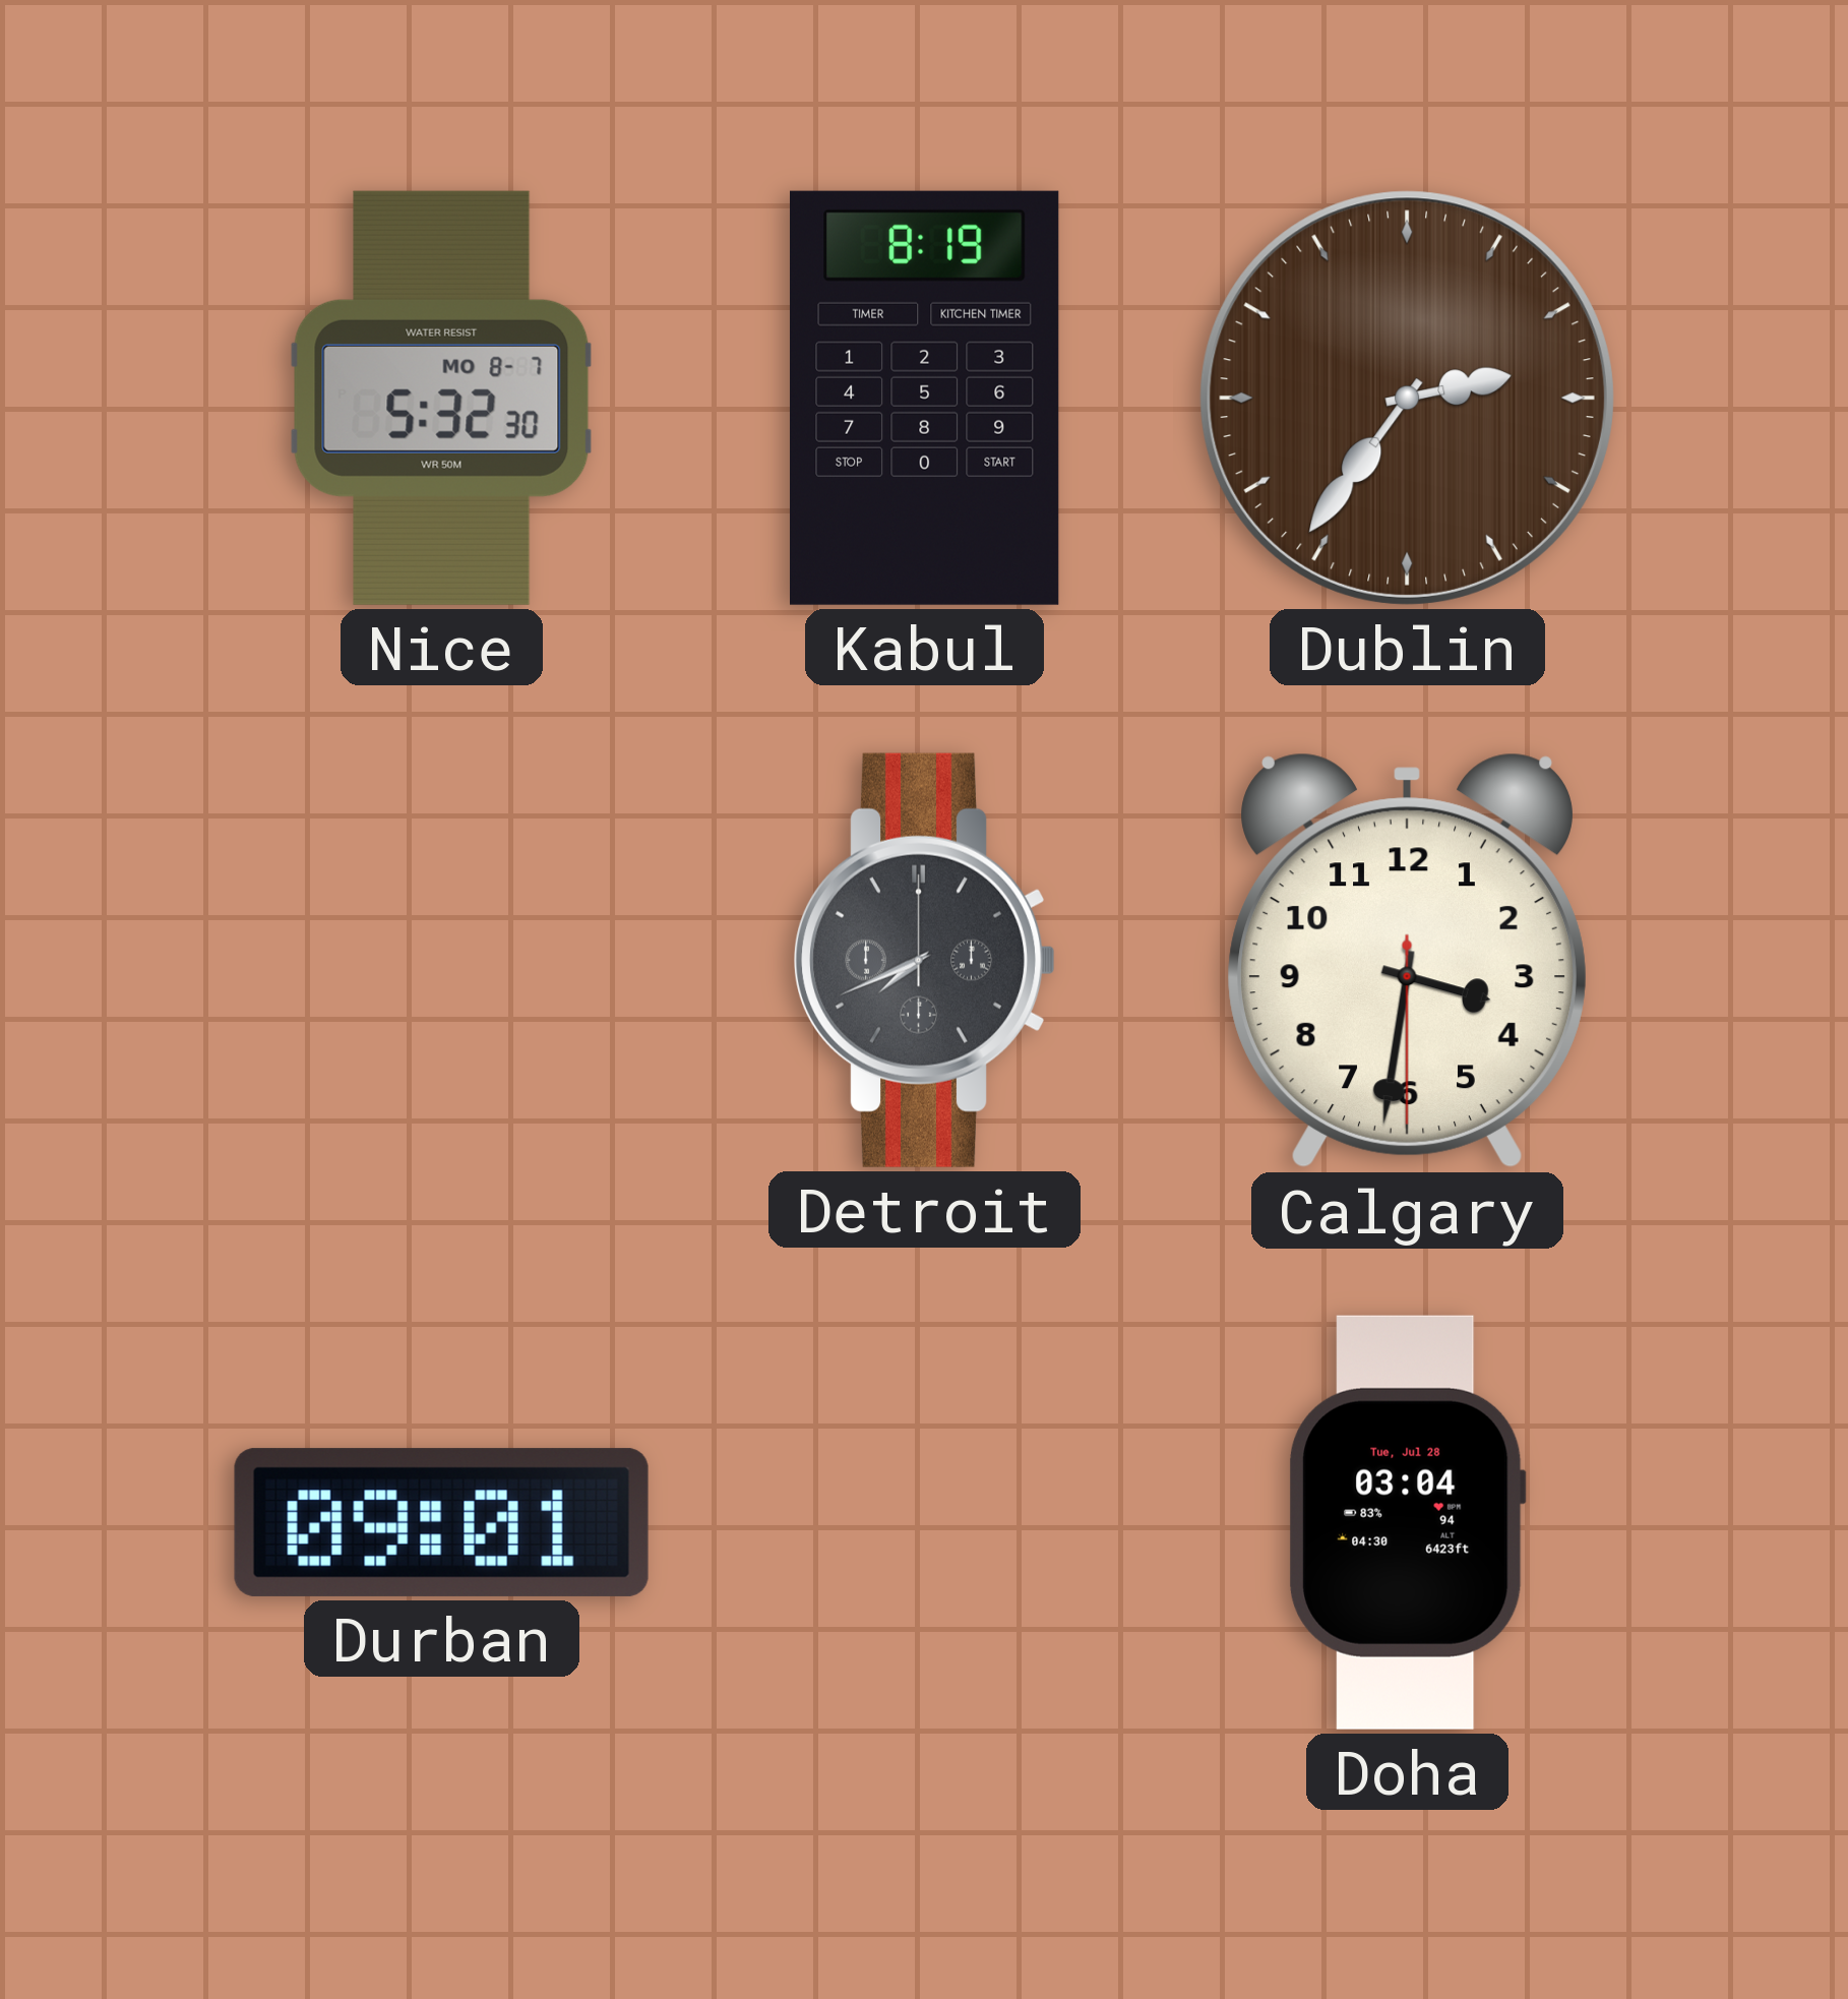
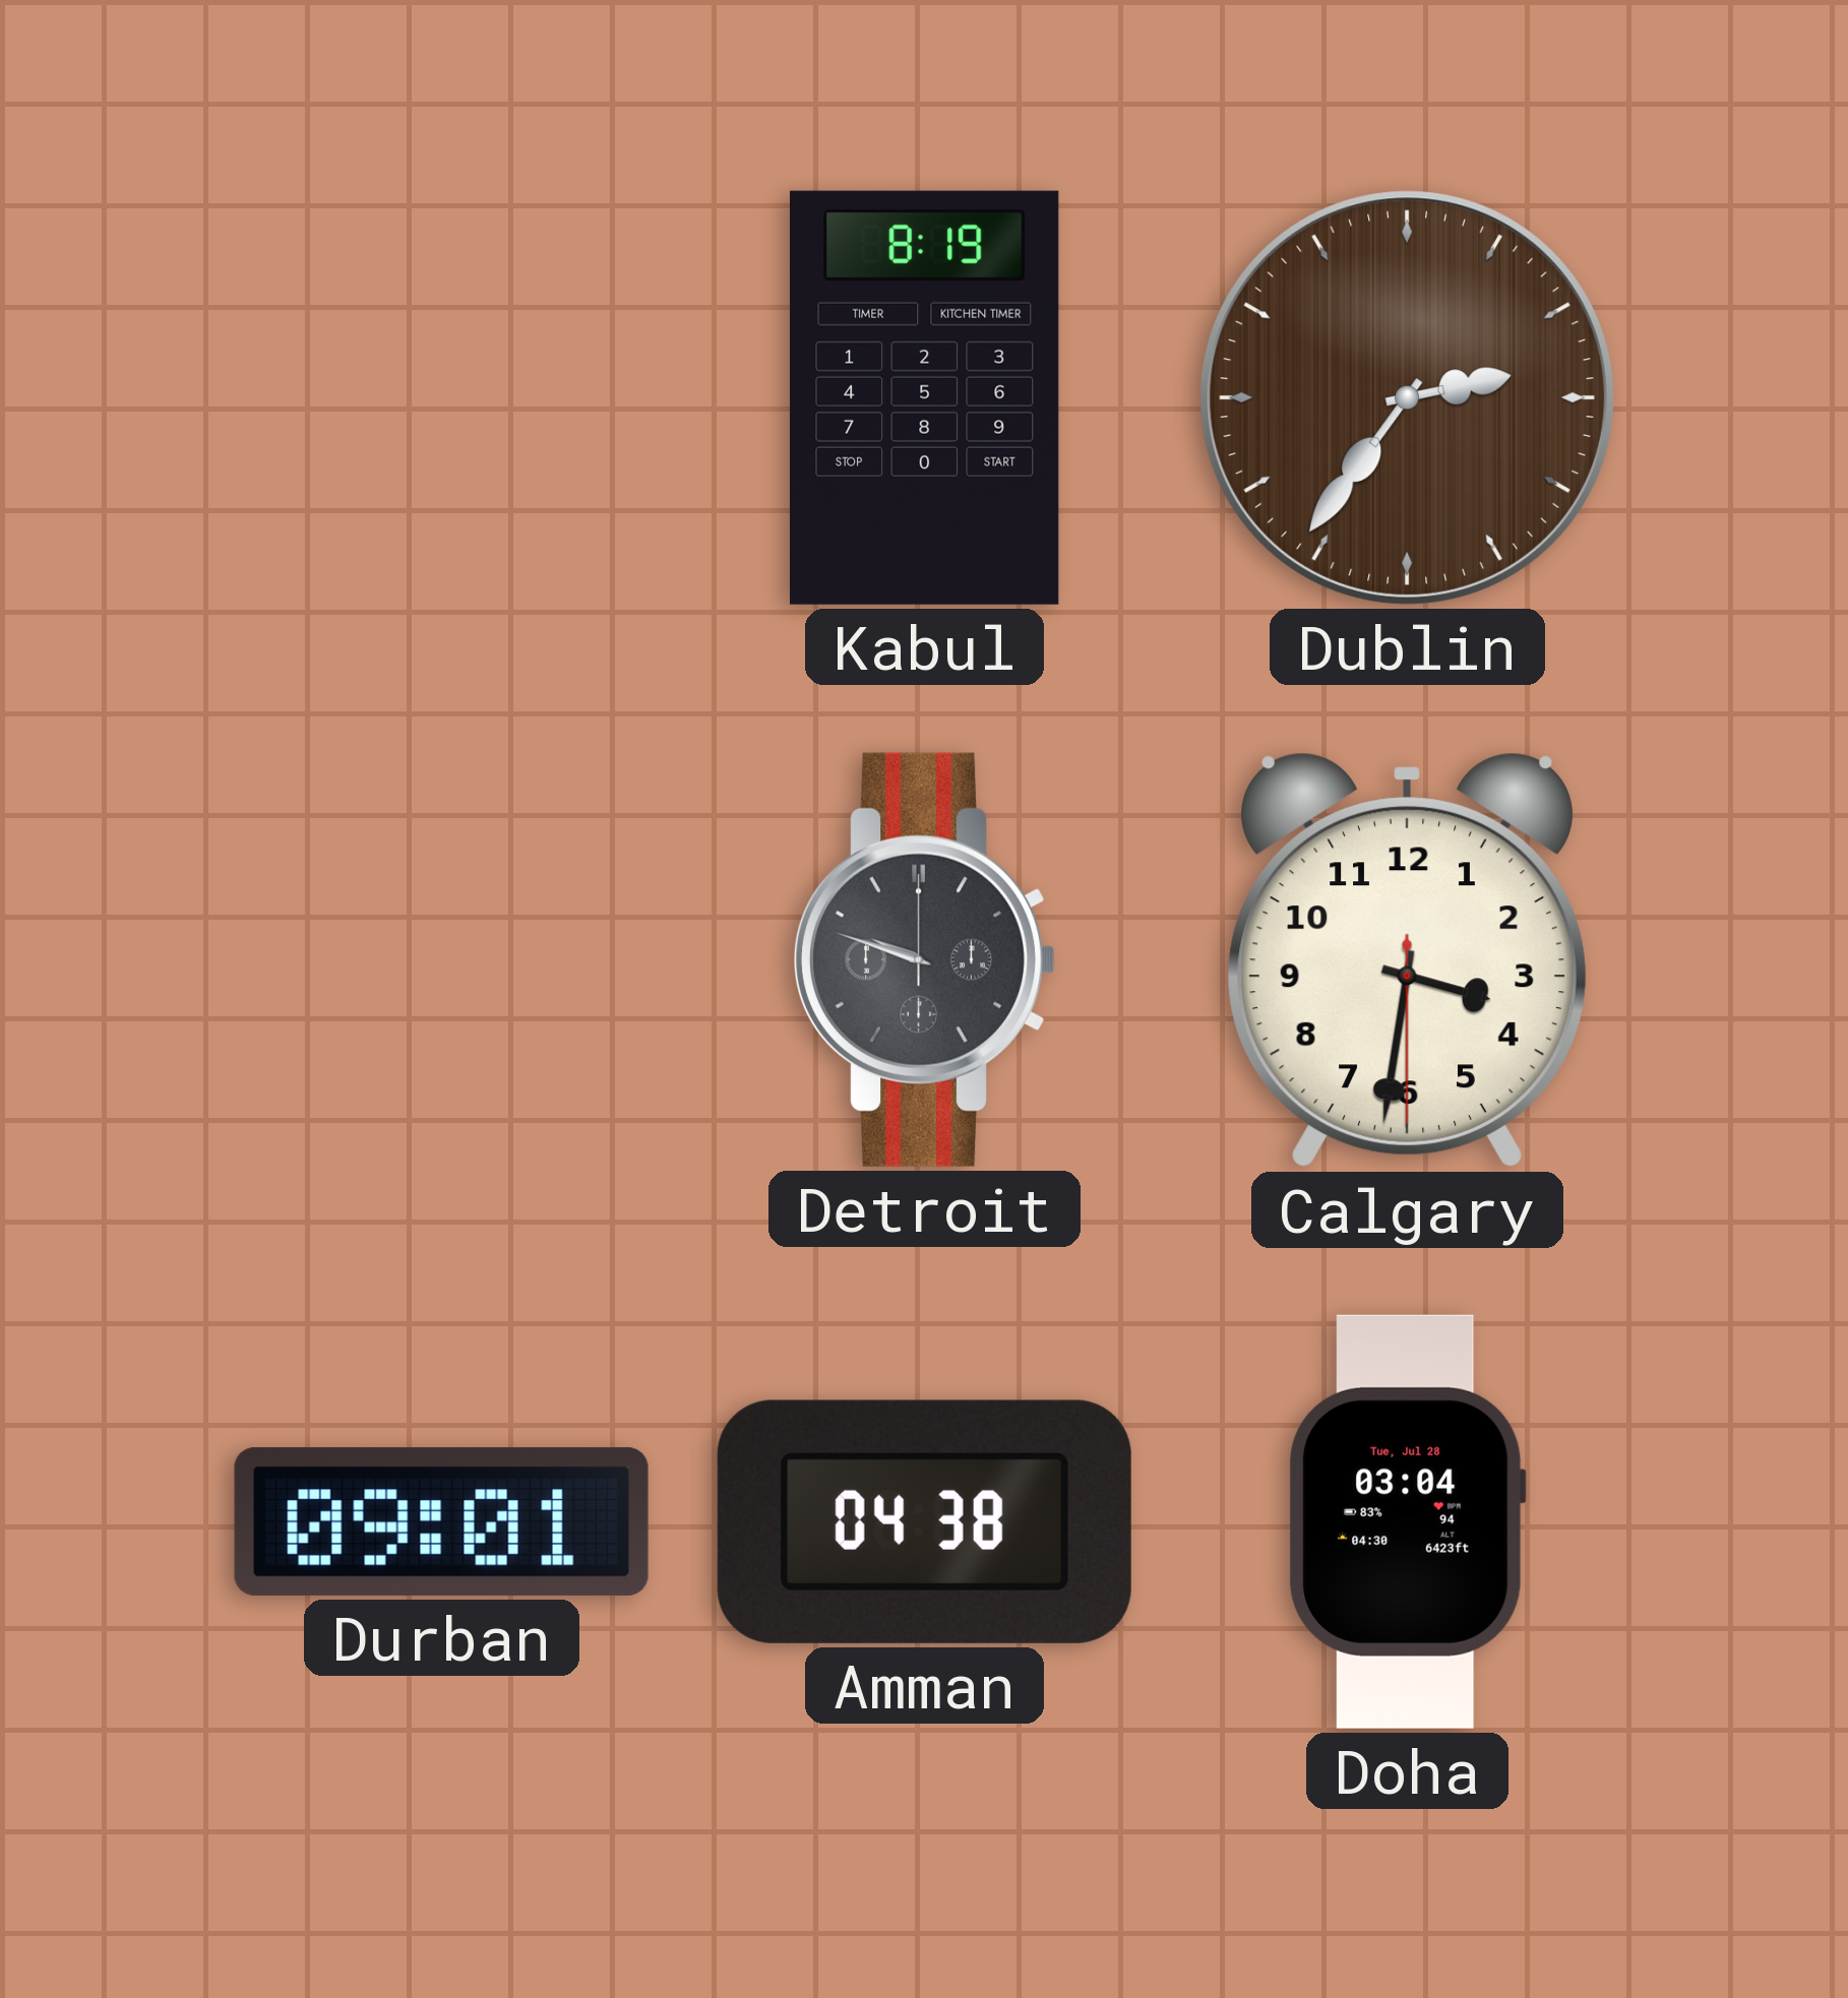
Nice: 5:32 -> none
Detroit: 7:41 -> 9:48
Amman: none -> 04:38
